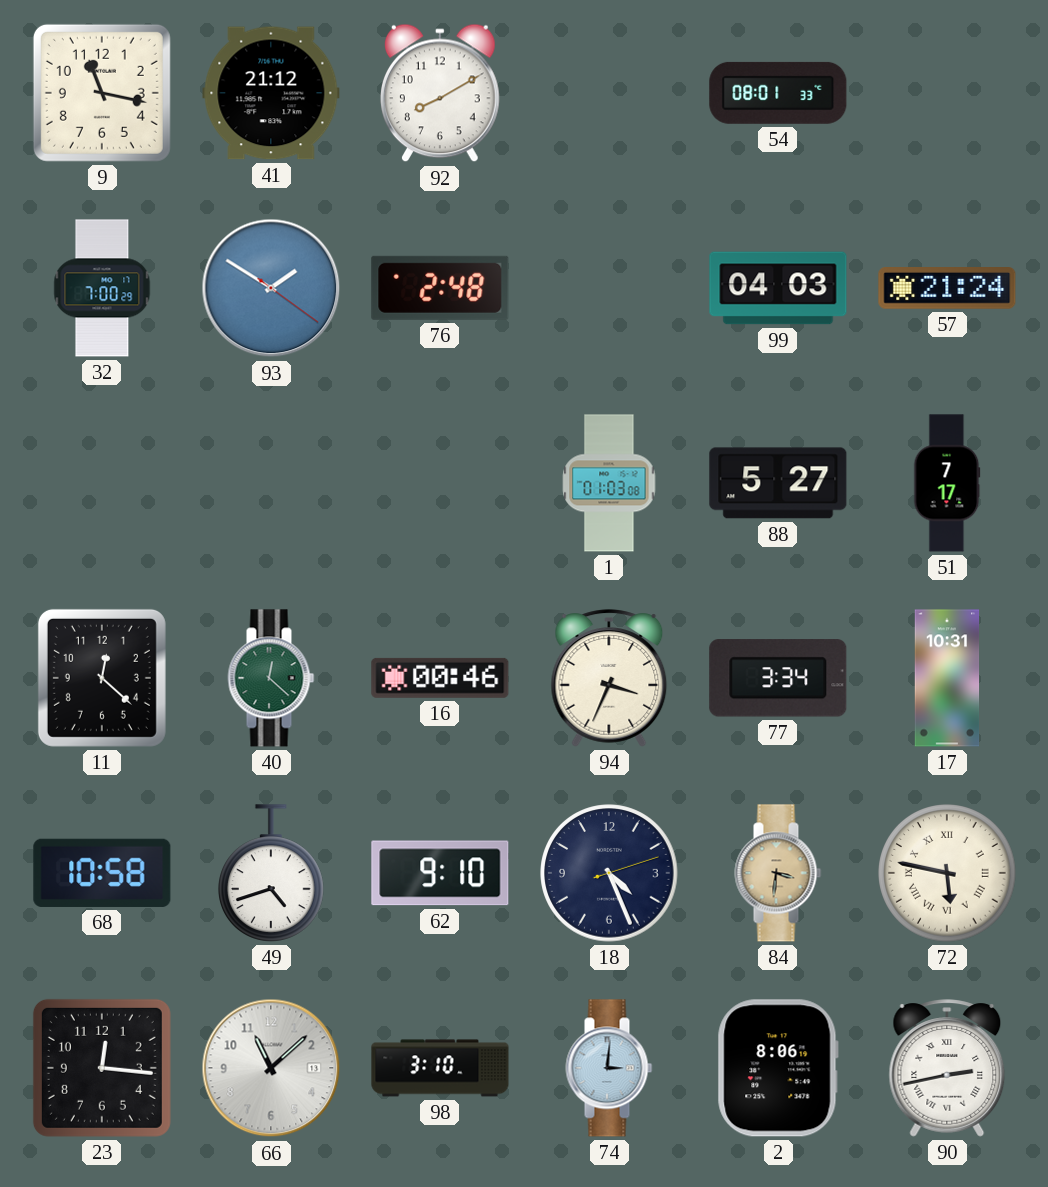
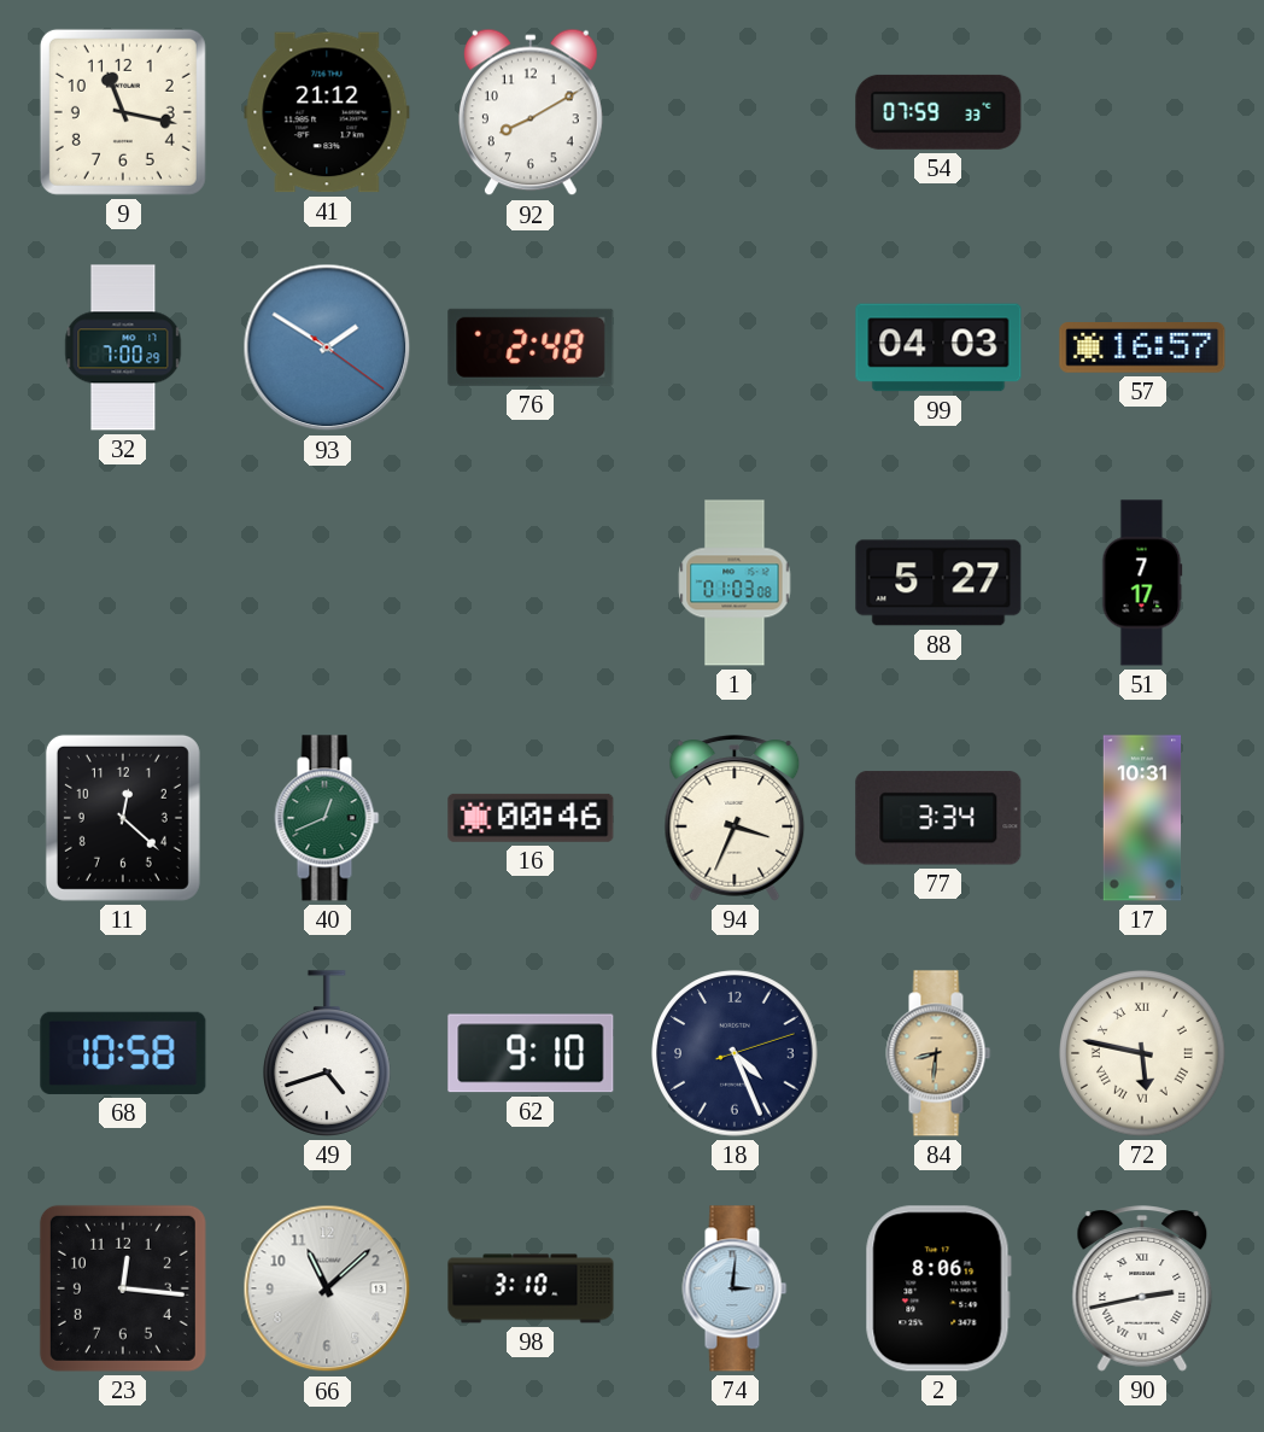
54: 08:01 -> 07:59
57: 21:24 -> 16:57
40: 12:22 -> 12:41
84: 3:31 -> 8:31
